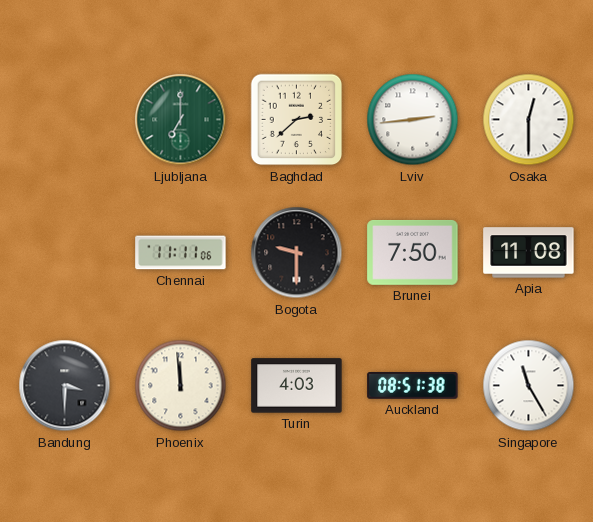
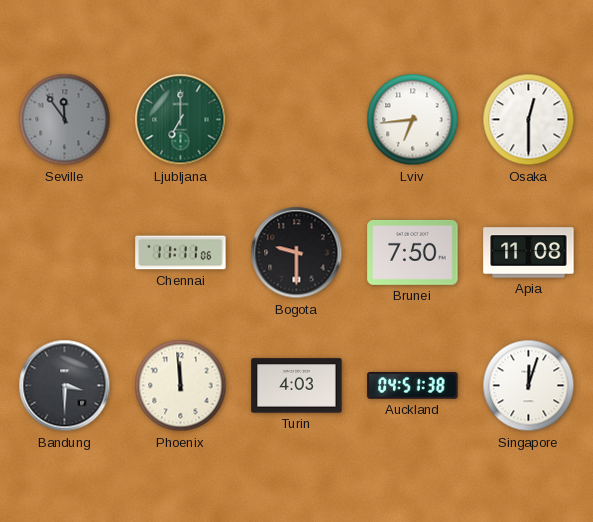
Seville: none -> 11:54
Baghdad: 2:38 -> none
Lviv: 2:44 -> 6:44
Auckland: 08:51 -> 04:51
Singapore: 11:25 -> 12:03
